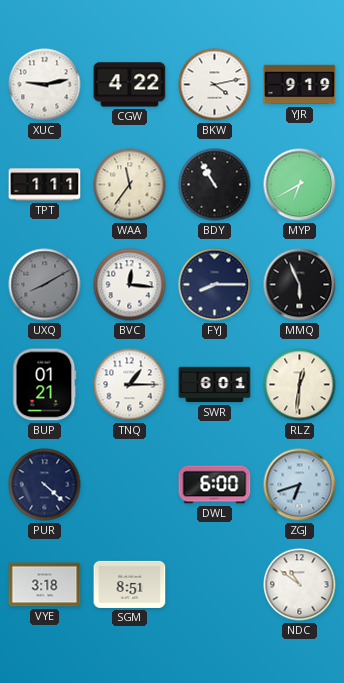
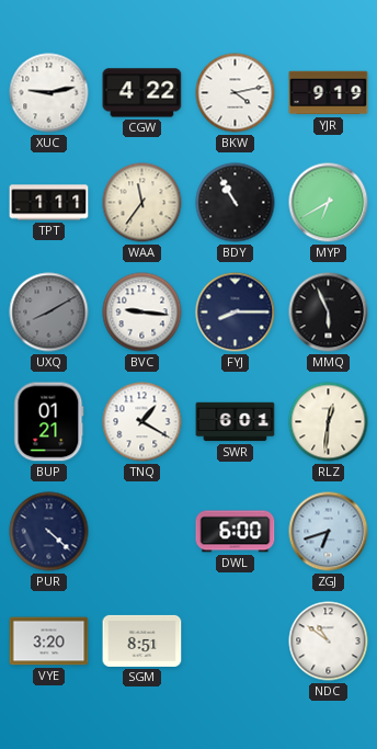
BVC: 12:16 -> 9:16
TNQ: 1:15 -> 1:20
VYE: 3:18 -> 3:20
